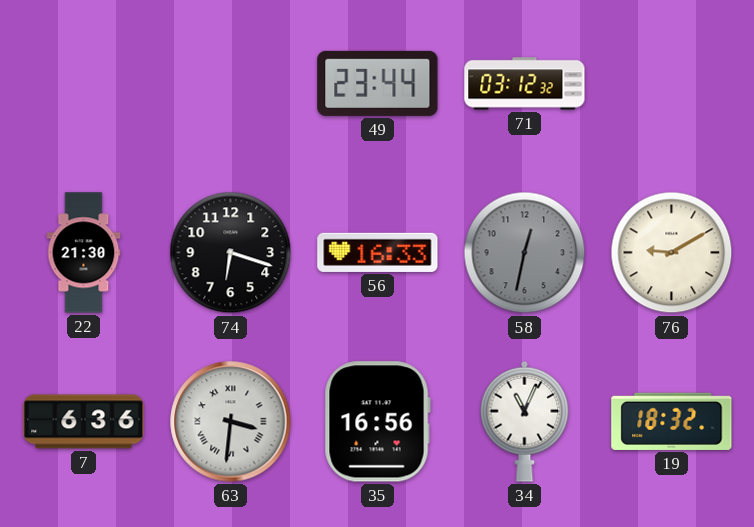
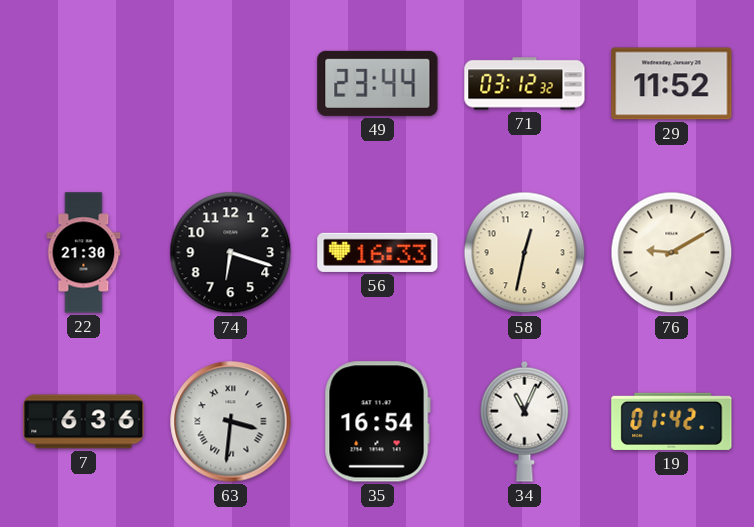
29: none -> 11:52
58 dial: grey -> cream
35: 16:56 -> 16:54
19: 18:32 -> 01:42
